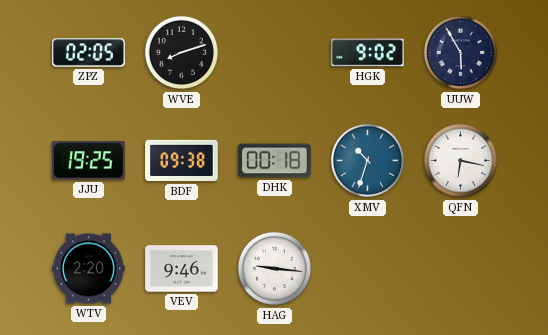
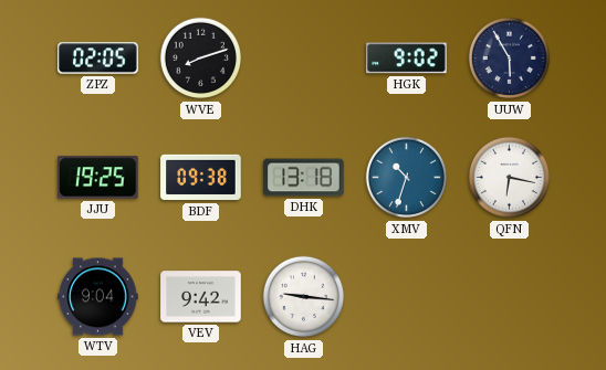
DHK: 00:18 -> 13:18
WTV: 2:20 -> 9:04
VEV: 9:46 -> 9:42
